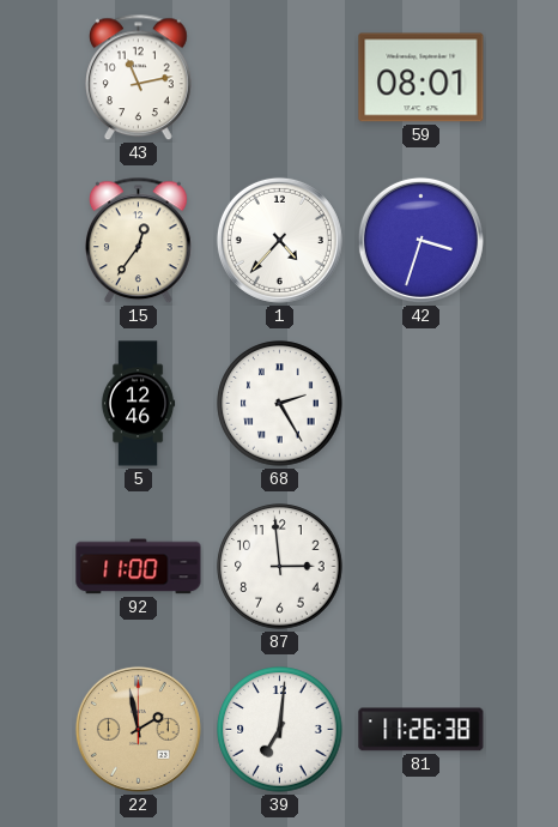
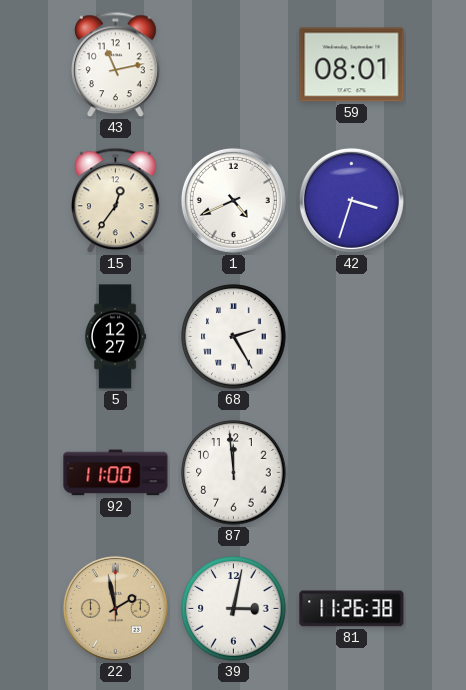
1: 4:37 -> 4:41
5: 12:46 -> 12:27
87: 2:59 -> 11:59
39: 7:01 -> 3:02
